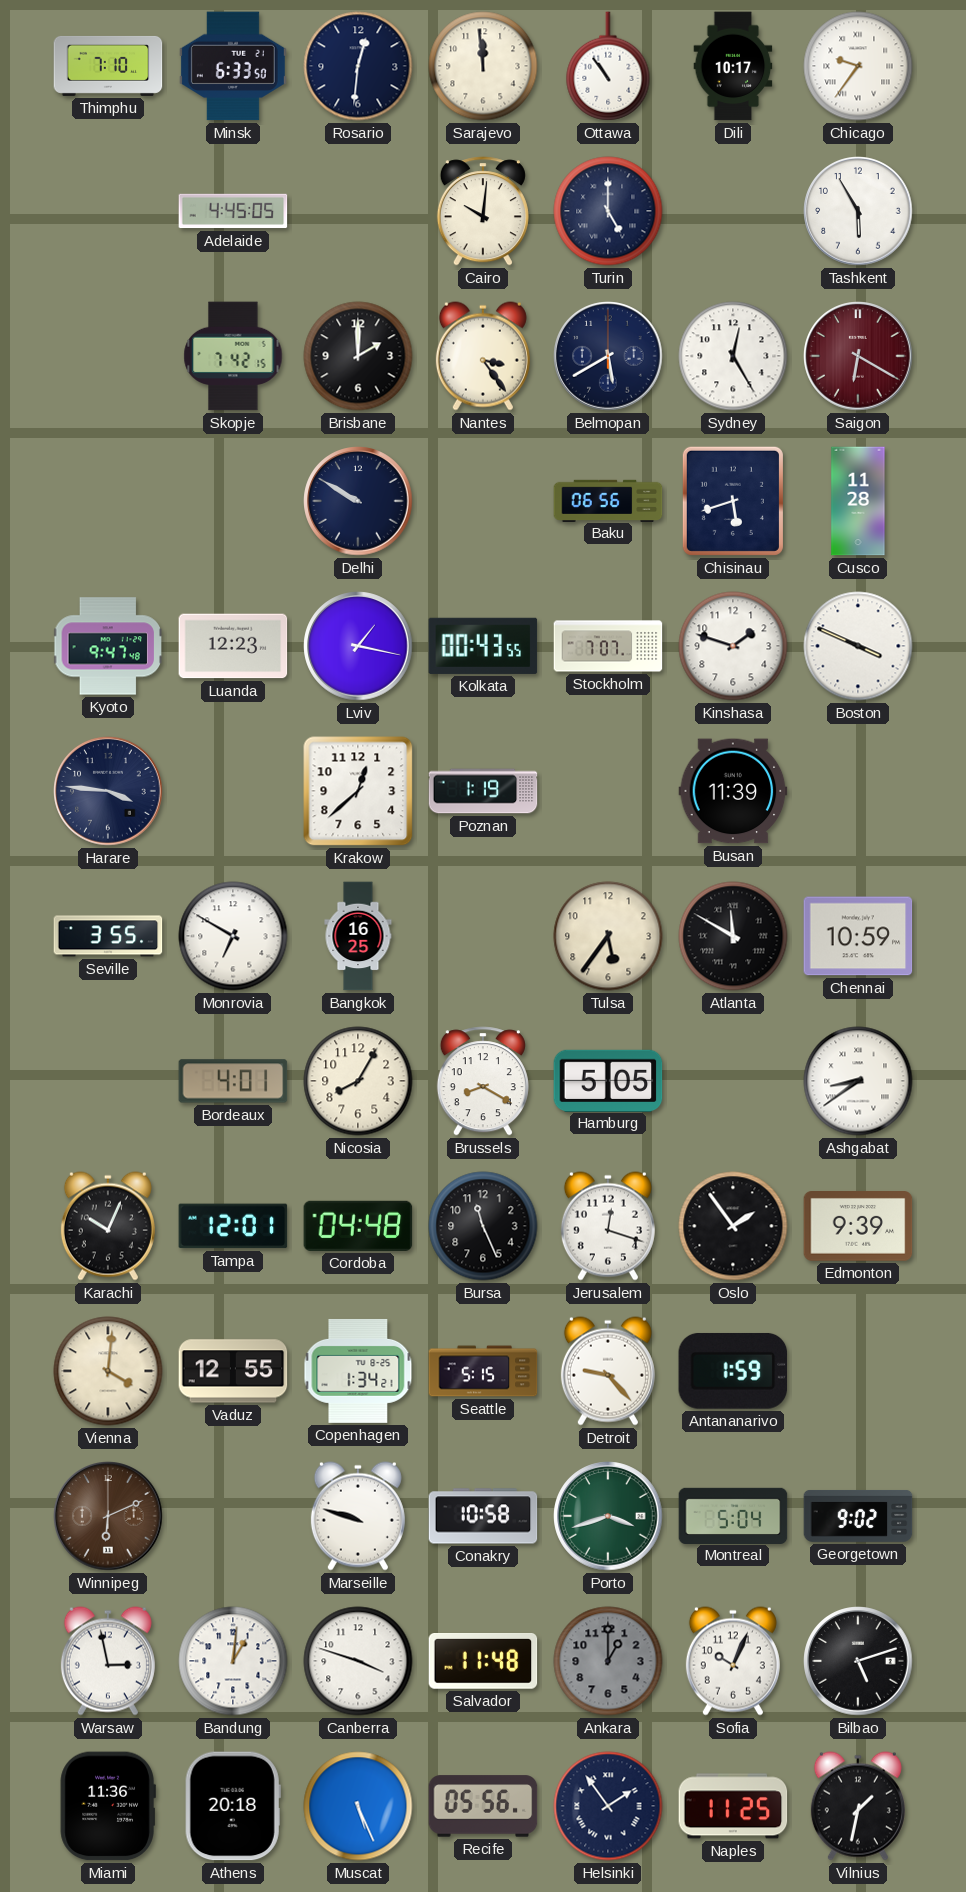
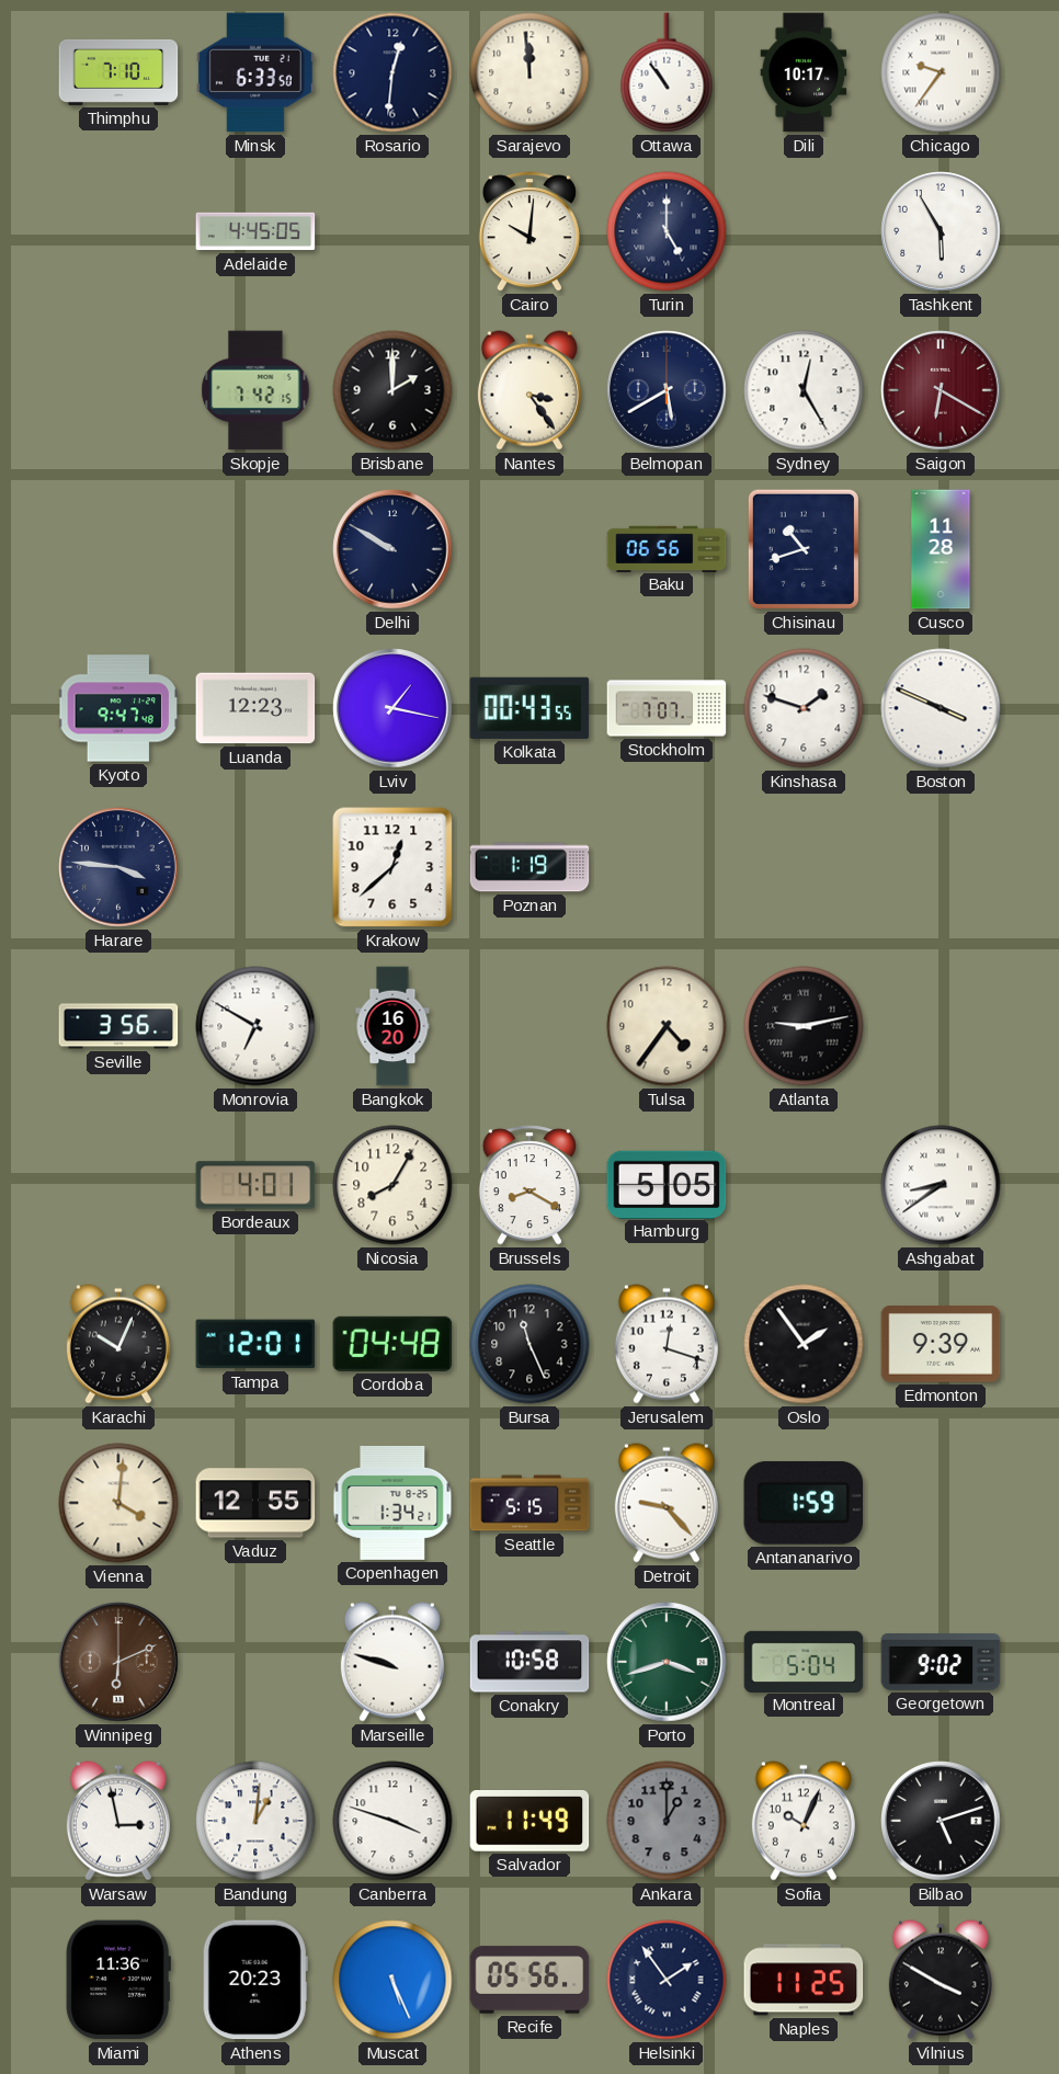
Chisinau: 5:42 -> 10:42
Busan: 11:39 -> none
Seville: 3:55 -> 3:56
Bangkok: 16:25 -> 16:20
Tulsa: 5:36 -> 4:36
Atlanta: 11:50 -> 9:13
Chennai: 10:59 -> none
Salvador: 11:48 -> 11:49
Athens: 20:18 -> 20:23
Vilnius: 1:32 -> 3:50
